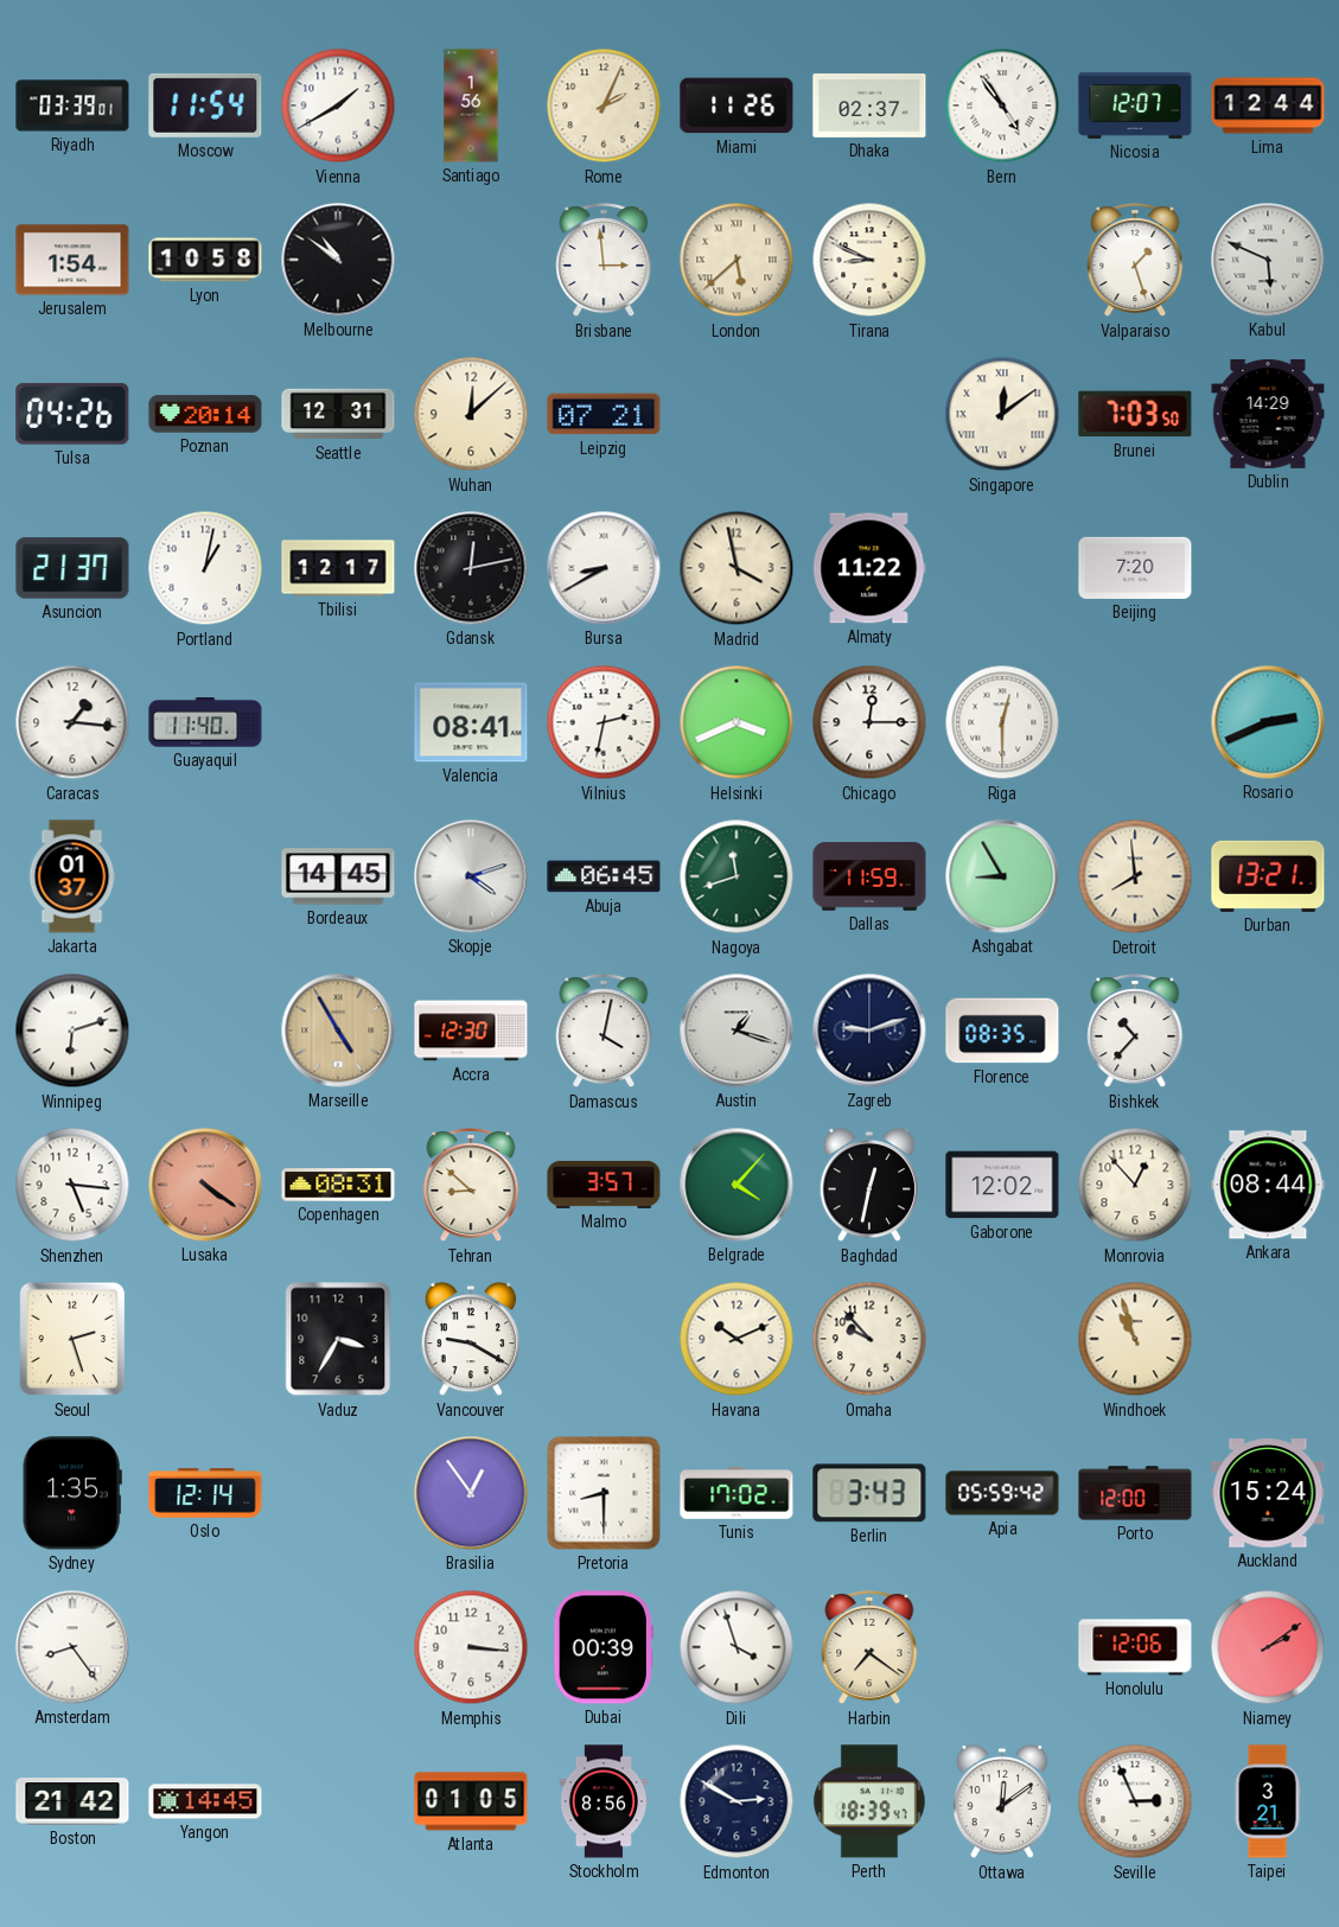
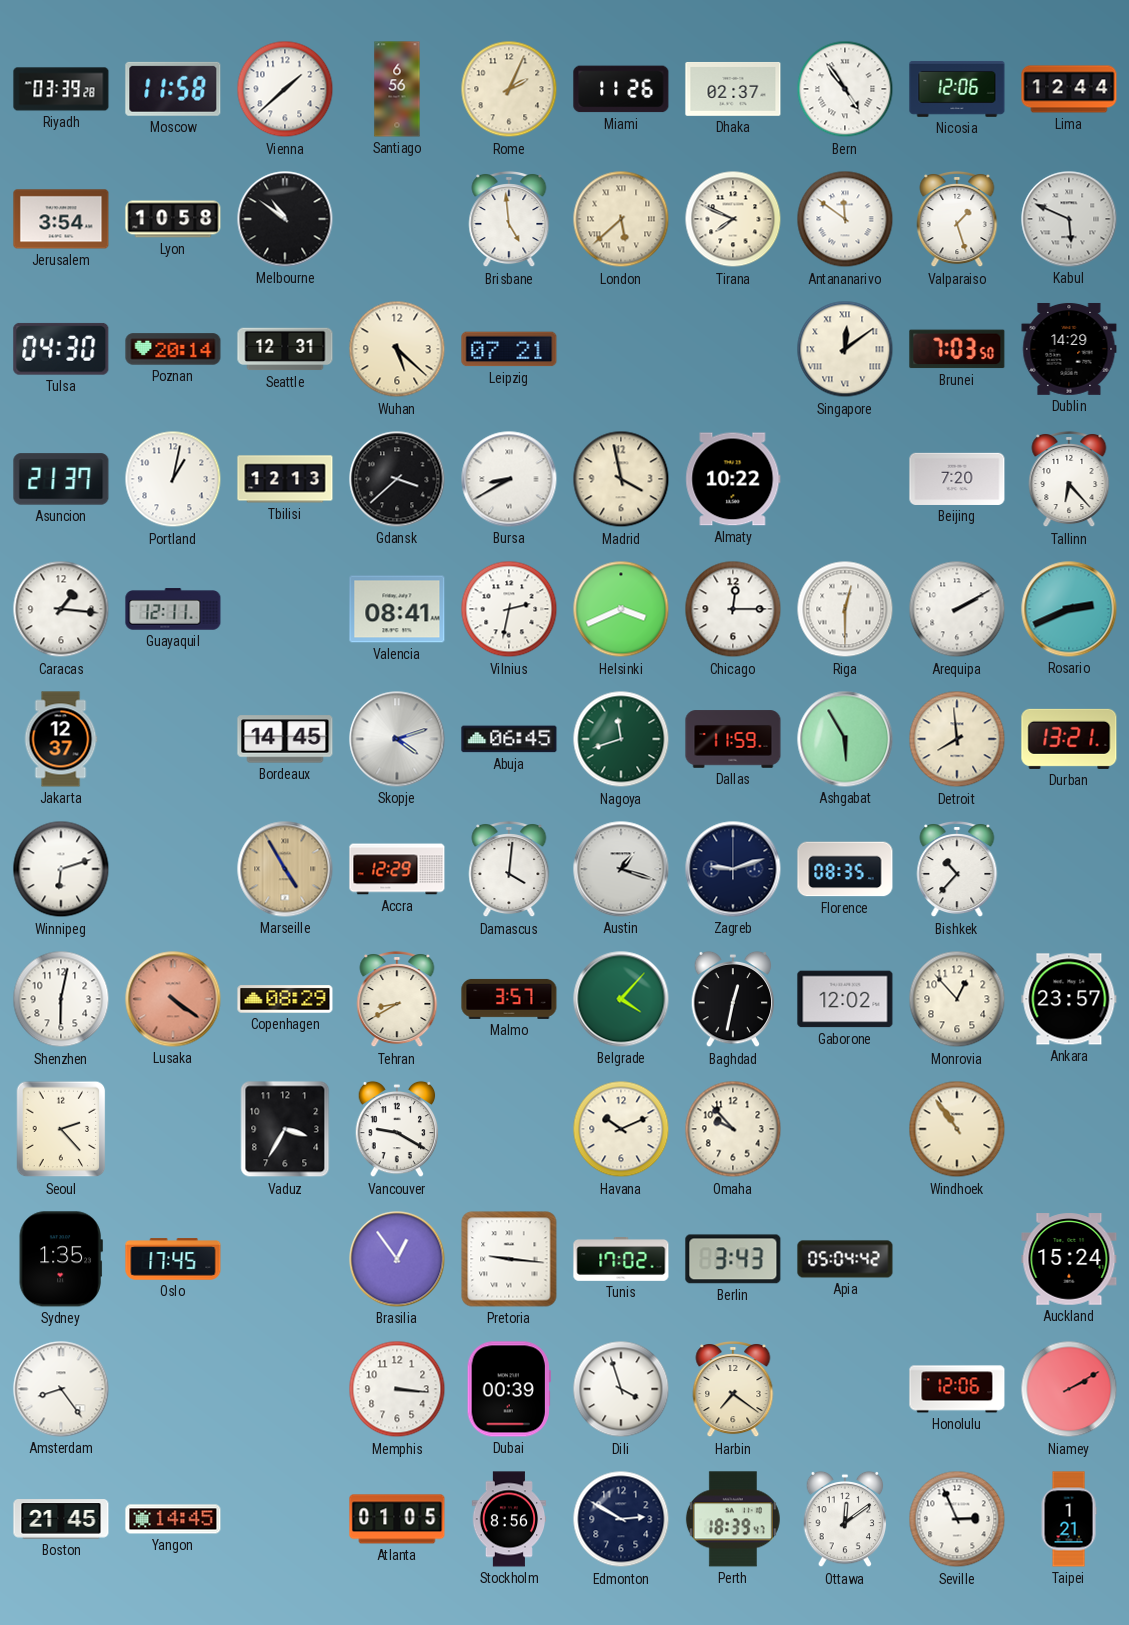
Riyadh: 03:39:01 -> 03:39:28
Moscow: 11:54 -> 11:58
Vienna: 1:40 -> 1:38
Santiago: 1:56 -> 6:56
Nicosia: 12:07 -> 12:06
Jerusalem: 1:54 -> 3:54
Brisbane: 2:59 -> 4:59
Tirana: 8:49 -> 7:49
Antananarivo: none -> 11:51
Tulsa: 04:26 -> 04:30
Wuhan: 12:08 -> 5:22
Tbilisi: 12:17 -> 12:13
Gdansk: 12:13 -> 3:38
Almaty: 11:22 -> 10:22
Tallinn: none -> 6:23
Guayaquil: 11:40 -> 12:11
Arequipa: none -> 2:10
Jakarta: 01:37 -> 12:37
Ashgabat: 8:55 -> 5:55
Accra: 12:30 -> 12:29
Damascus: 4:02 -> 4:01
Shenzhen: 5:16 -> 6:02
Copenhagen: 08:31 -> 08:29
Tehran: 8:52 -> 8:40
Ankara: 08:44 -> 23:57
Seoul: 2:27 -> 2:23
Windhoek: 10:57 -> 10:54
Oslo: 12:14 -> 17:45
Pretoria: 8:30 -> 9:16
Apia: 05:59 -> 05:04
Porto: 12:00 -> none
Niamey: 2:09 -> 2:10
Boston: 21:42 -> 21:45
Taipei: 3:21 -> 1:21
